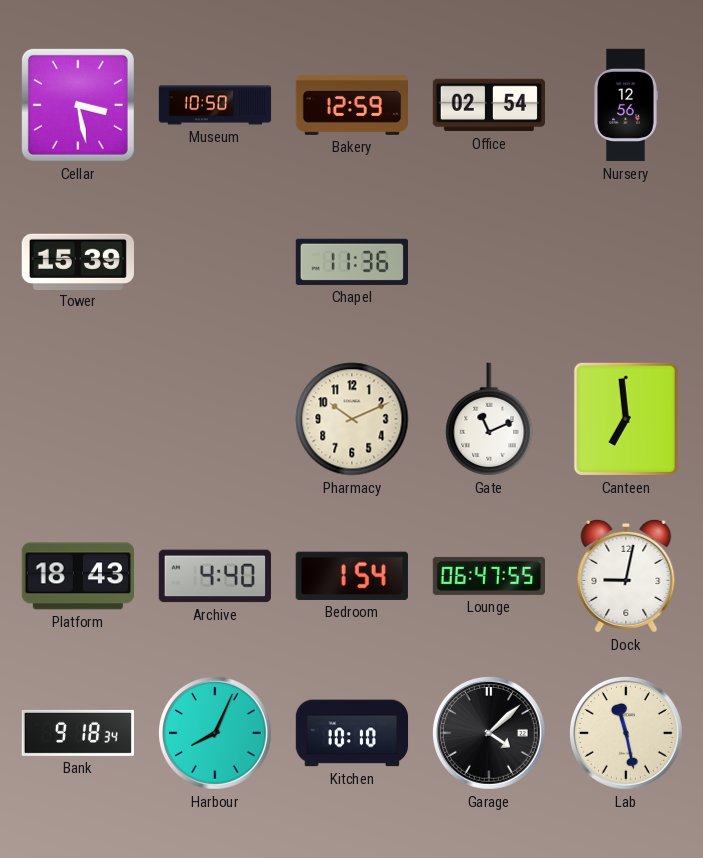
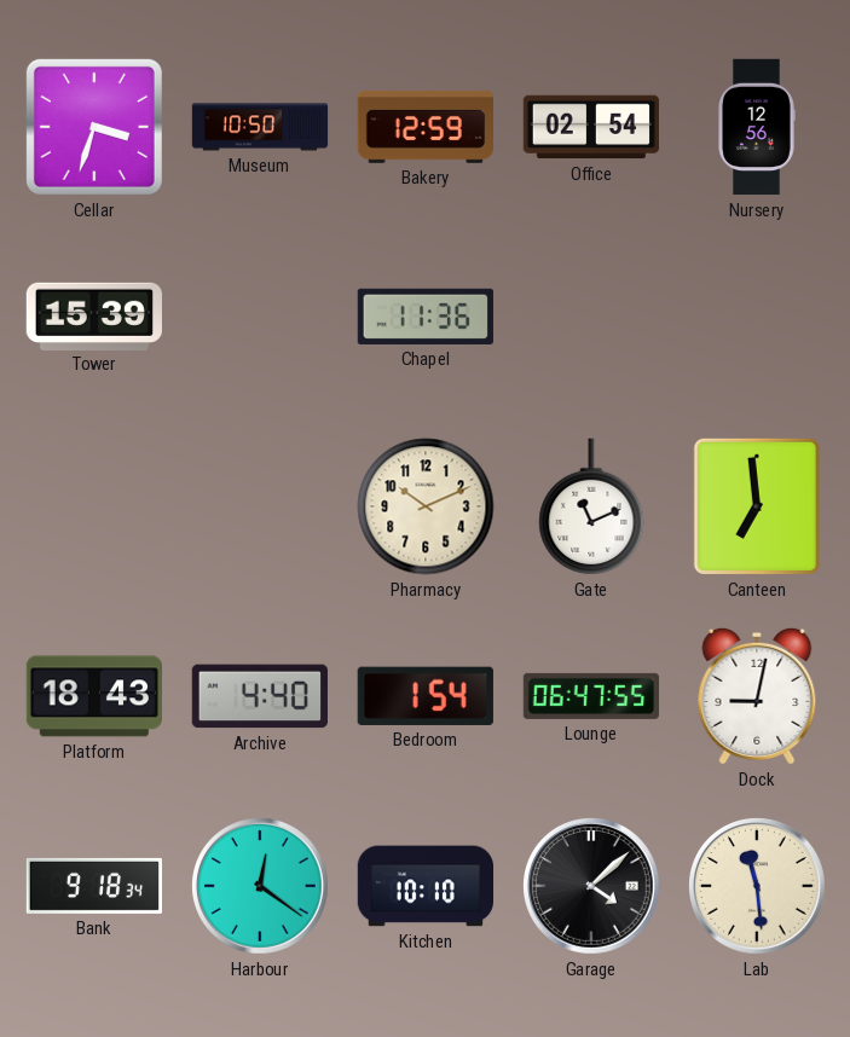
Cellar: 3:28 -> 3:33
Harbour: 8:04 -> 12:21
Lab: 11:28 -> 11:29
